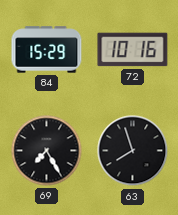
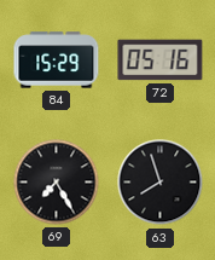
72: 10:16 -> 05:16
